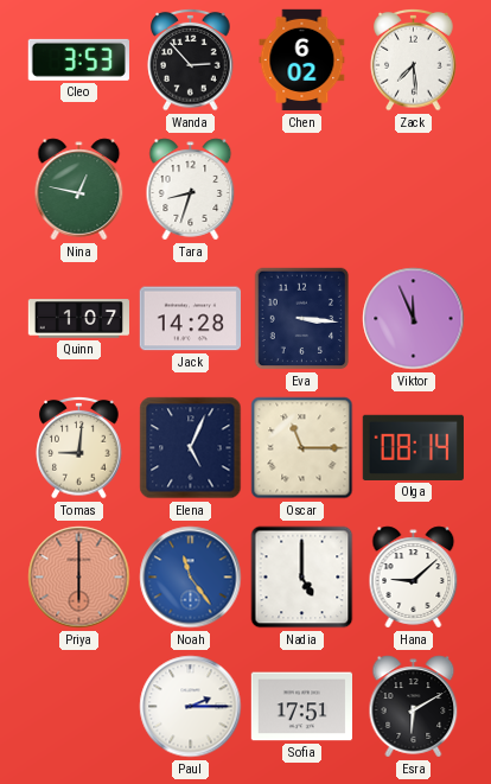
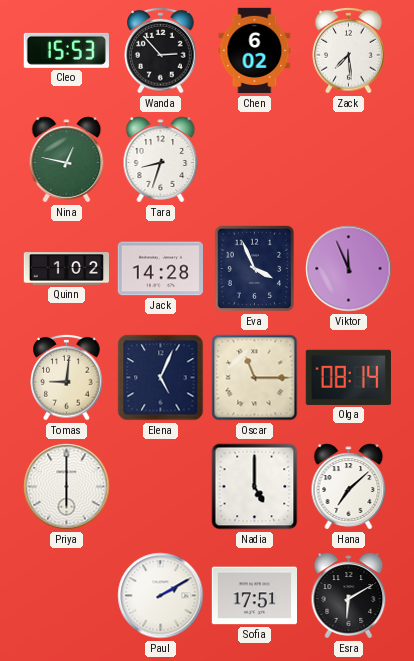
Cleo: 3:53 -> 15:53
Quinn: 1:07 -> 1:02
Eva: 3:16 -> 3:56
Priya dial: salmon -> white
Noah: 11:24 -> none
Hana: 9:08 -> 7:08
Paul: 2:15 -> 2:10
